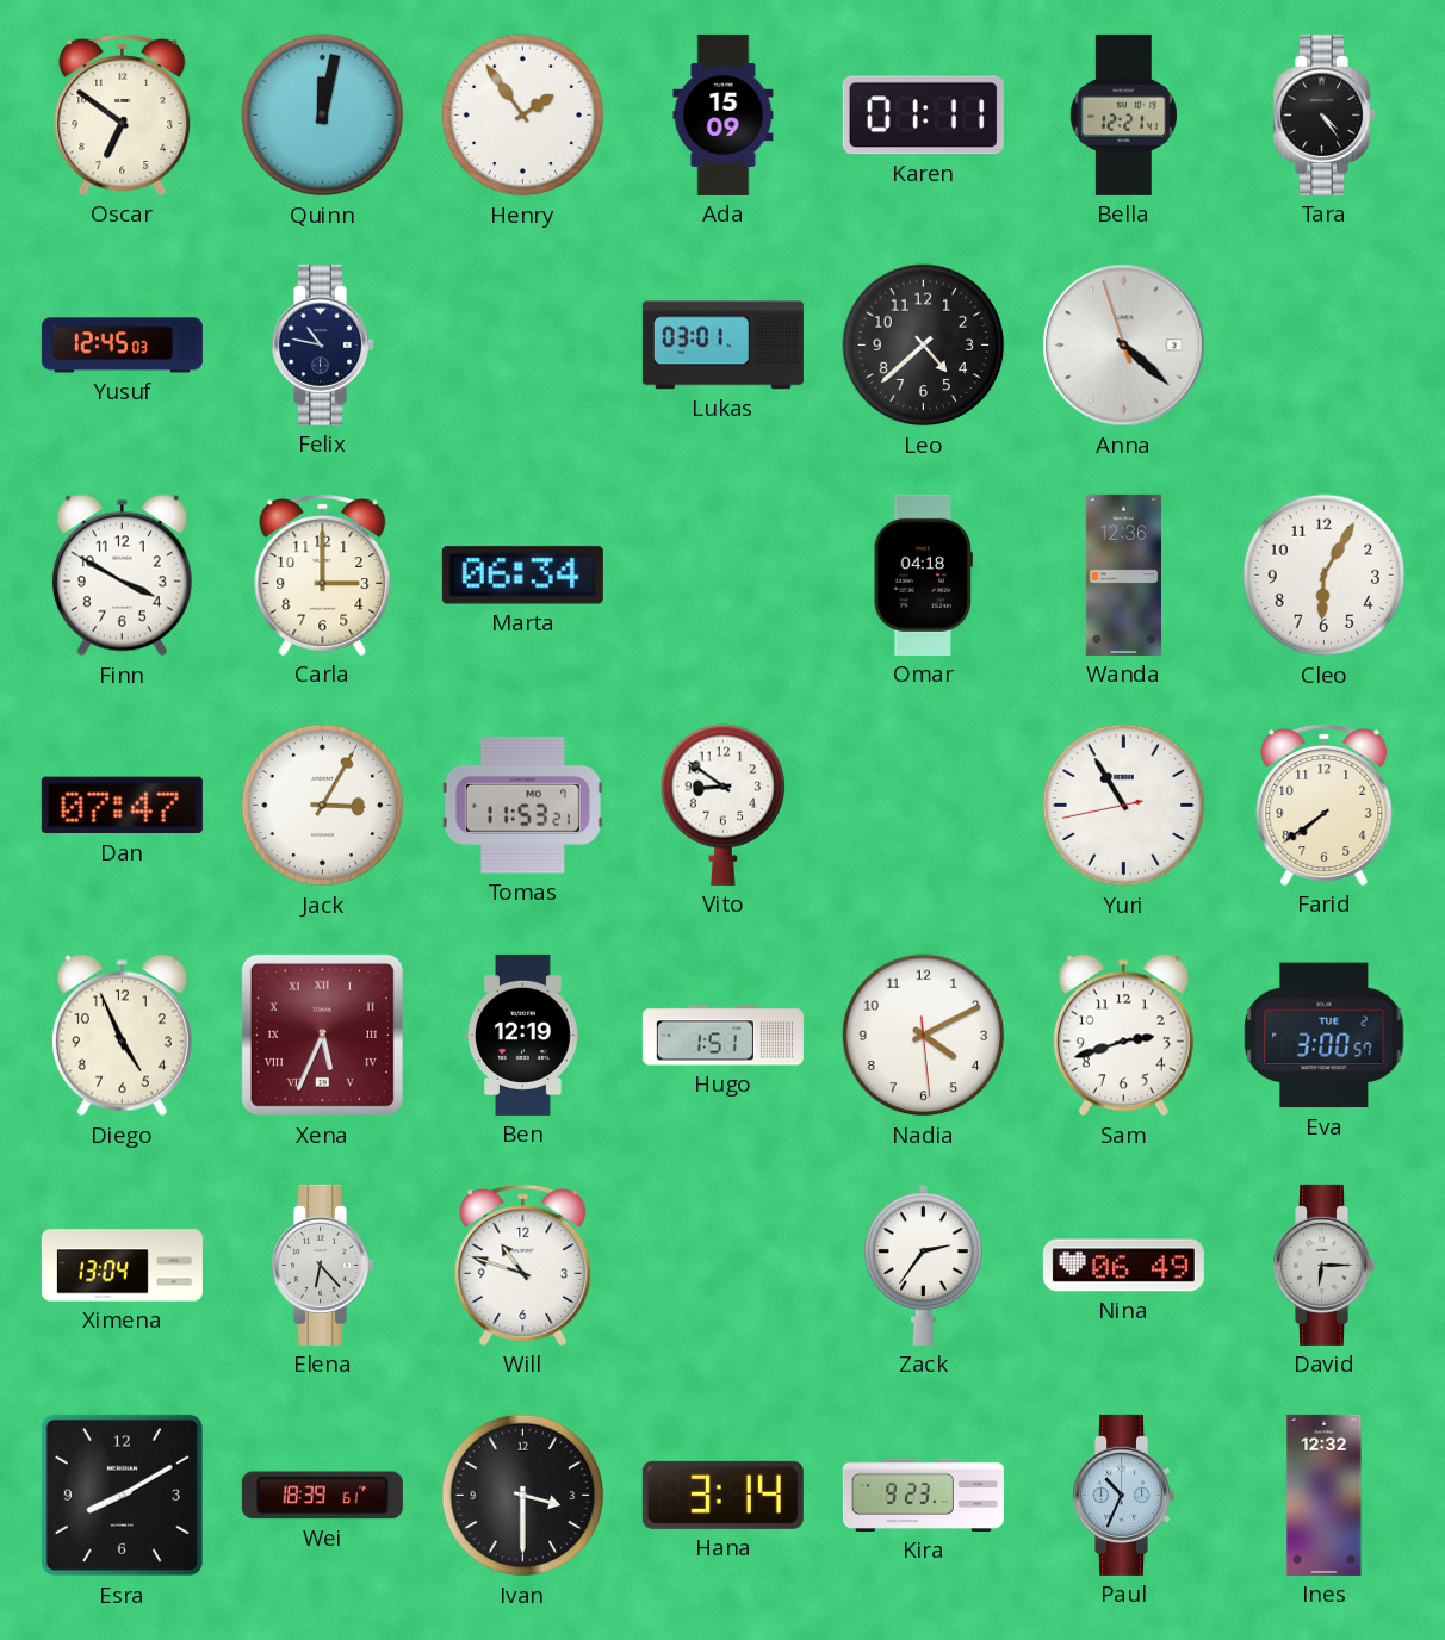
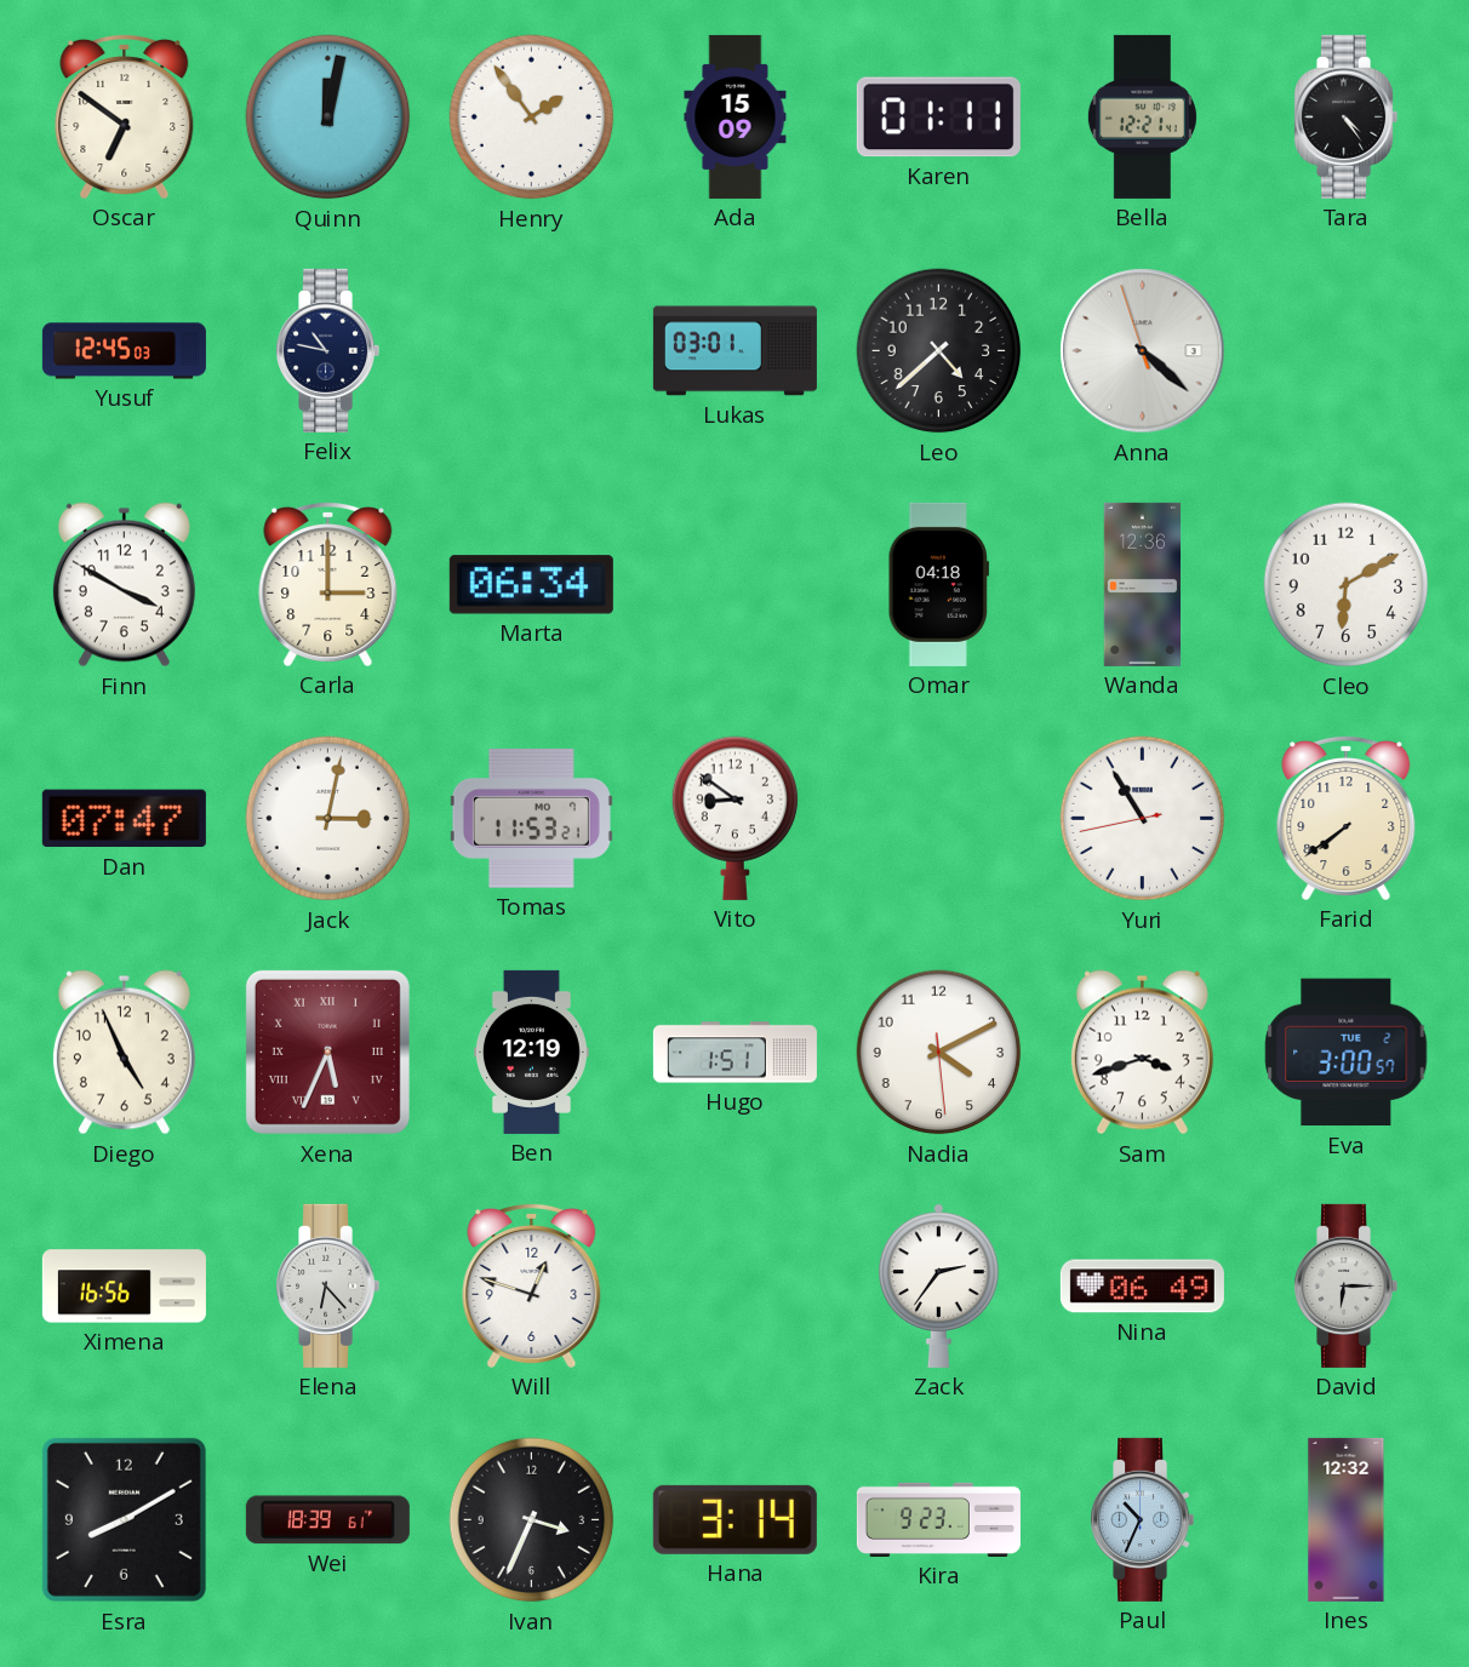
Cleo: 6:05 -> 6:10
Jack: 3:05 -> 3:02
Sam: 2:42 -> 3:42
Ximena: 13:04 -> 16:56
Will: 10:48 -> 12:48
Ivan: 3:30 -> 3:34
